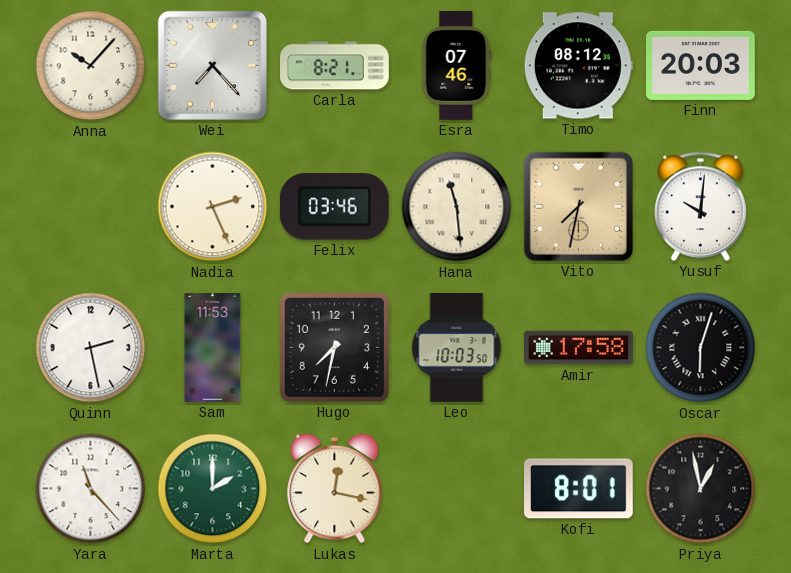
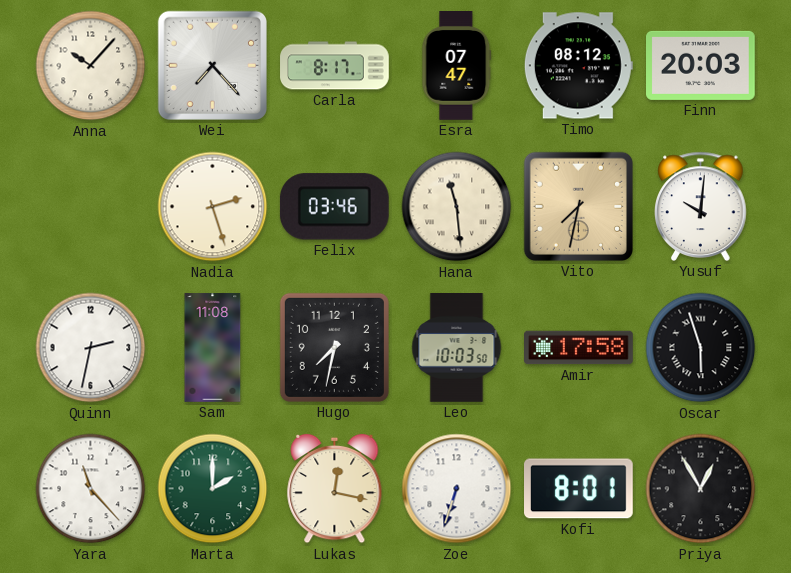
Carla: 8:21 -> 8:17
Esra: 07:46 -> 07:47
Nadia: 2:26 -> 2:27
Quinn: 2:28 -> 2:32
Sam: 11:53 -> 11:08
Oscar: 6:03 -> 5:57
Zoe: none -> 6:33
Priya: 12:58 -> 12:55
